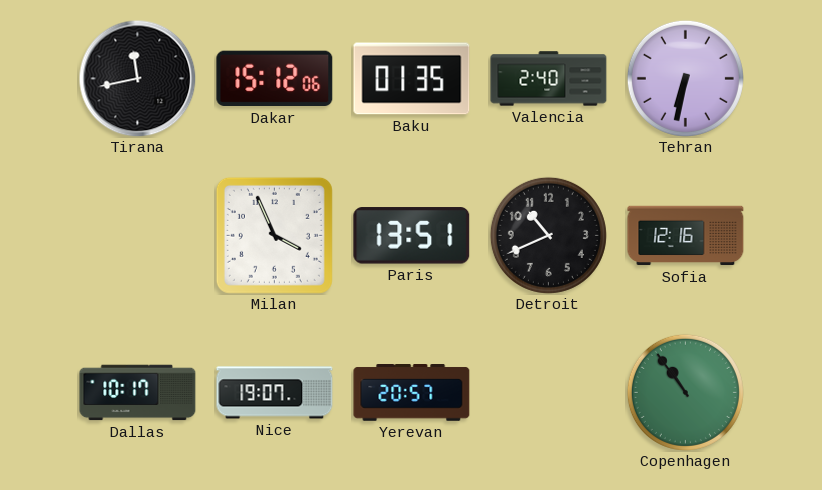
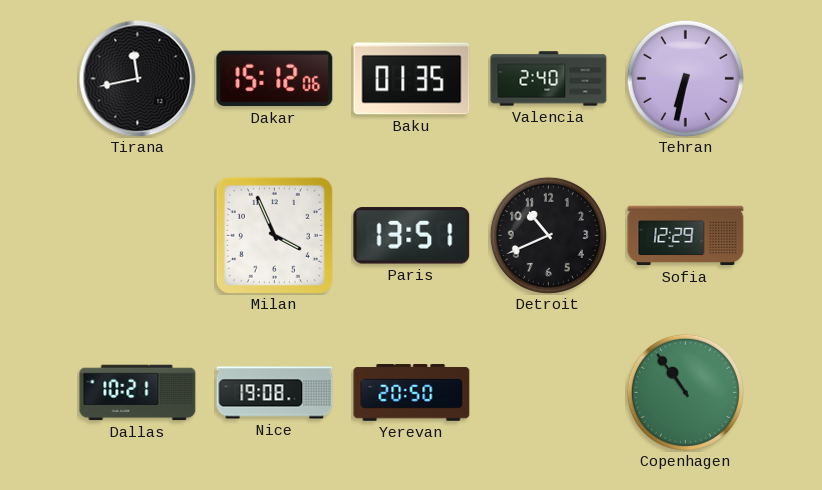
Sofia: 12:16 -> 12:29
Dallas: 10:17 -> 10:21
Nice: 19:07 -> 19:08
Yerevan: 20:57 -> 20:50
